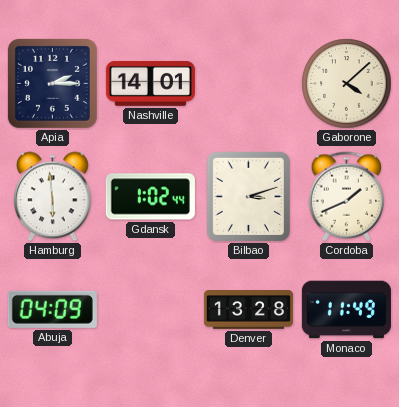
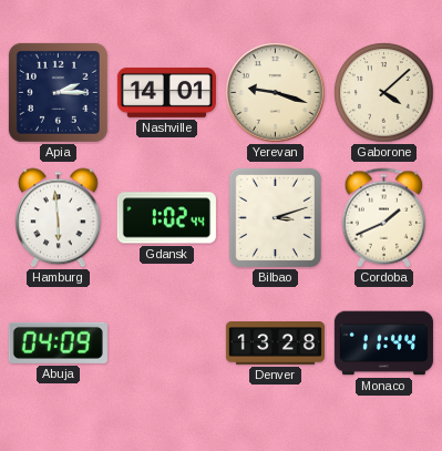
Yerevan: none -> 9:18
Monaco: 11:49 -> 11:44
